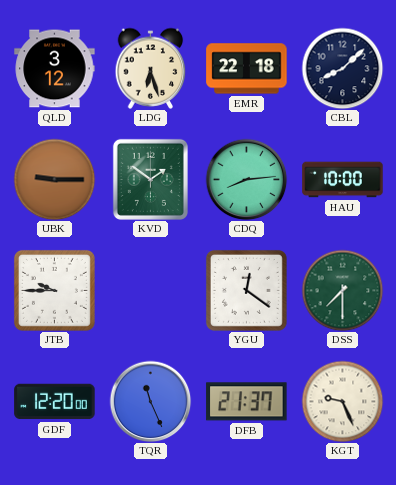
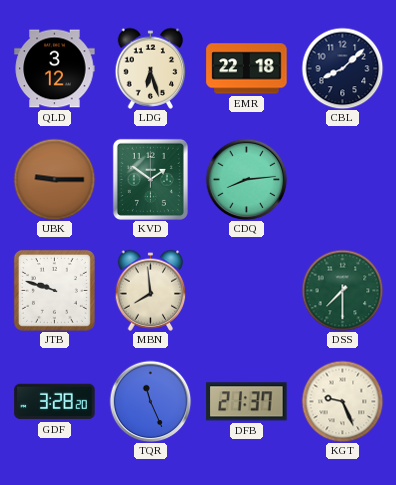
HAU: 10:00 -> none
JTB: 9:45 -> 9:48
MBN: none -> 7:59
YGU: 12:21 -> none
GDF: 12:20 -> 3:28
